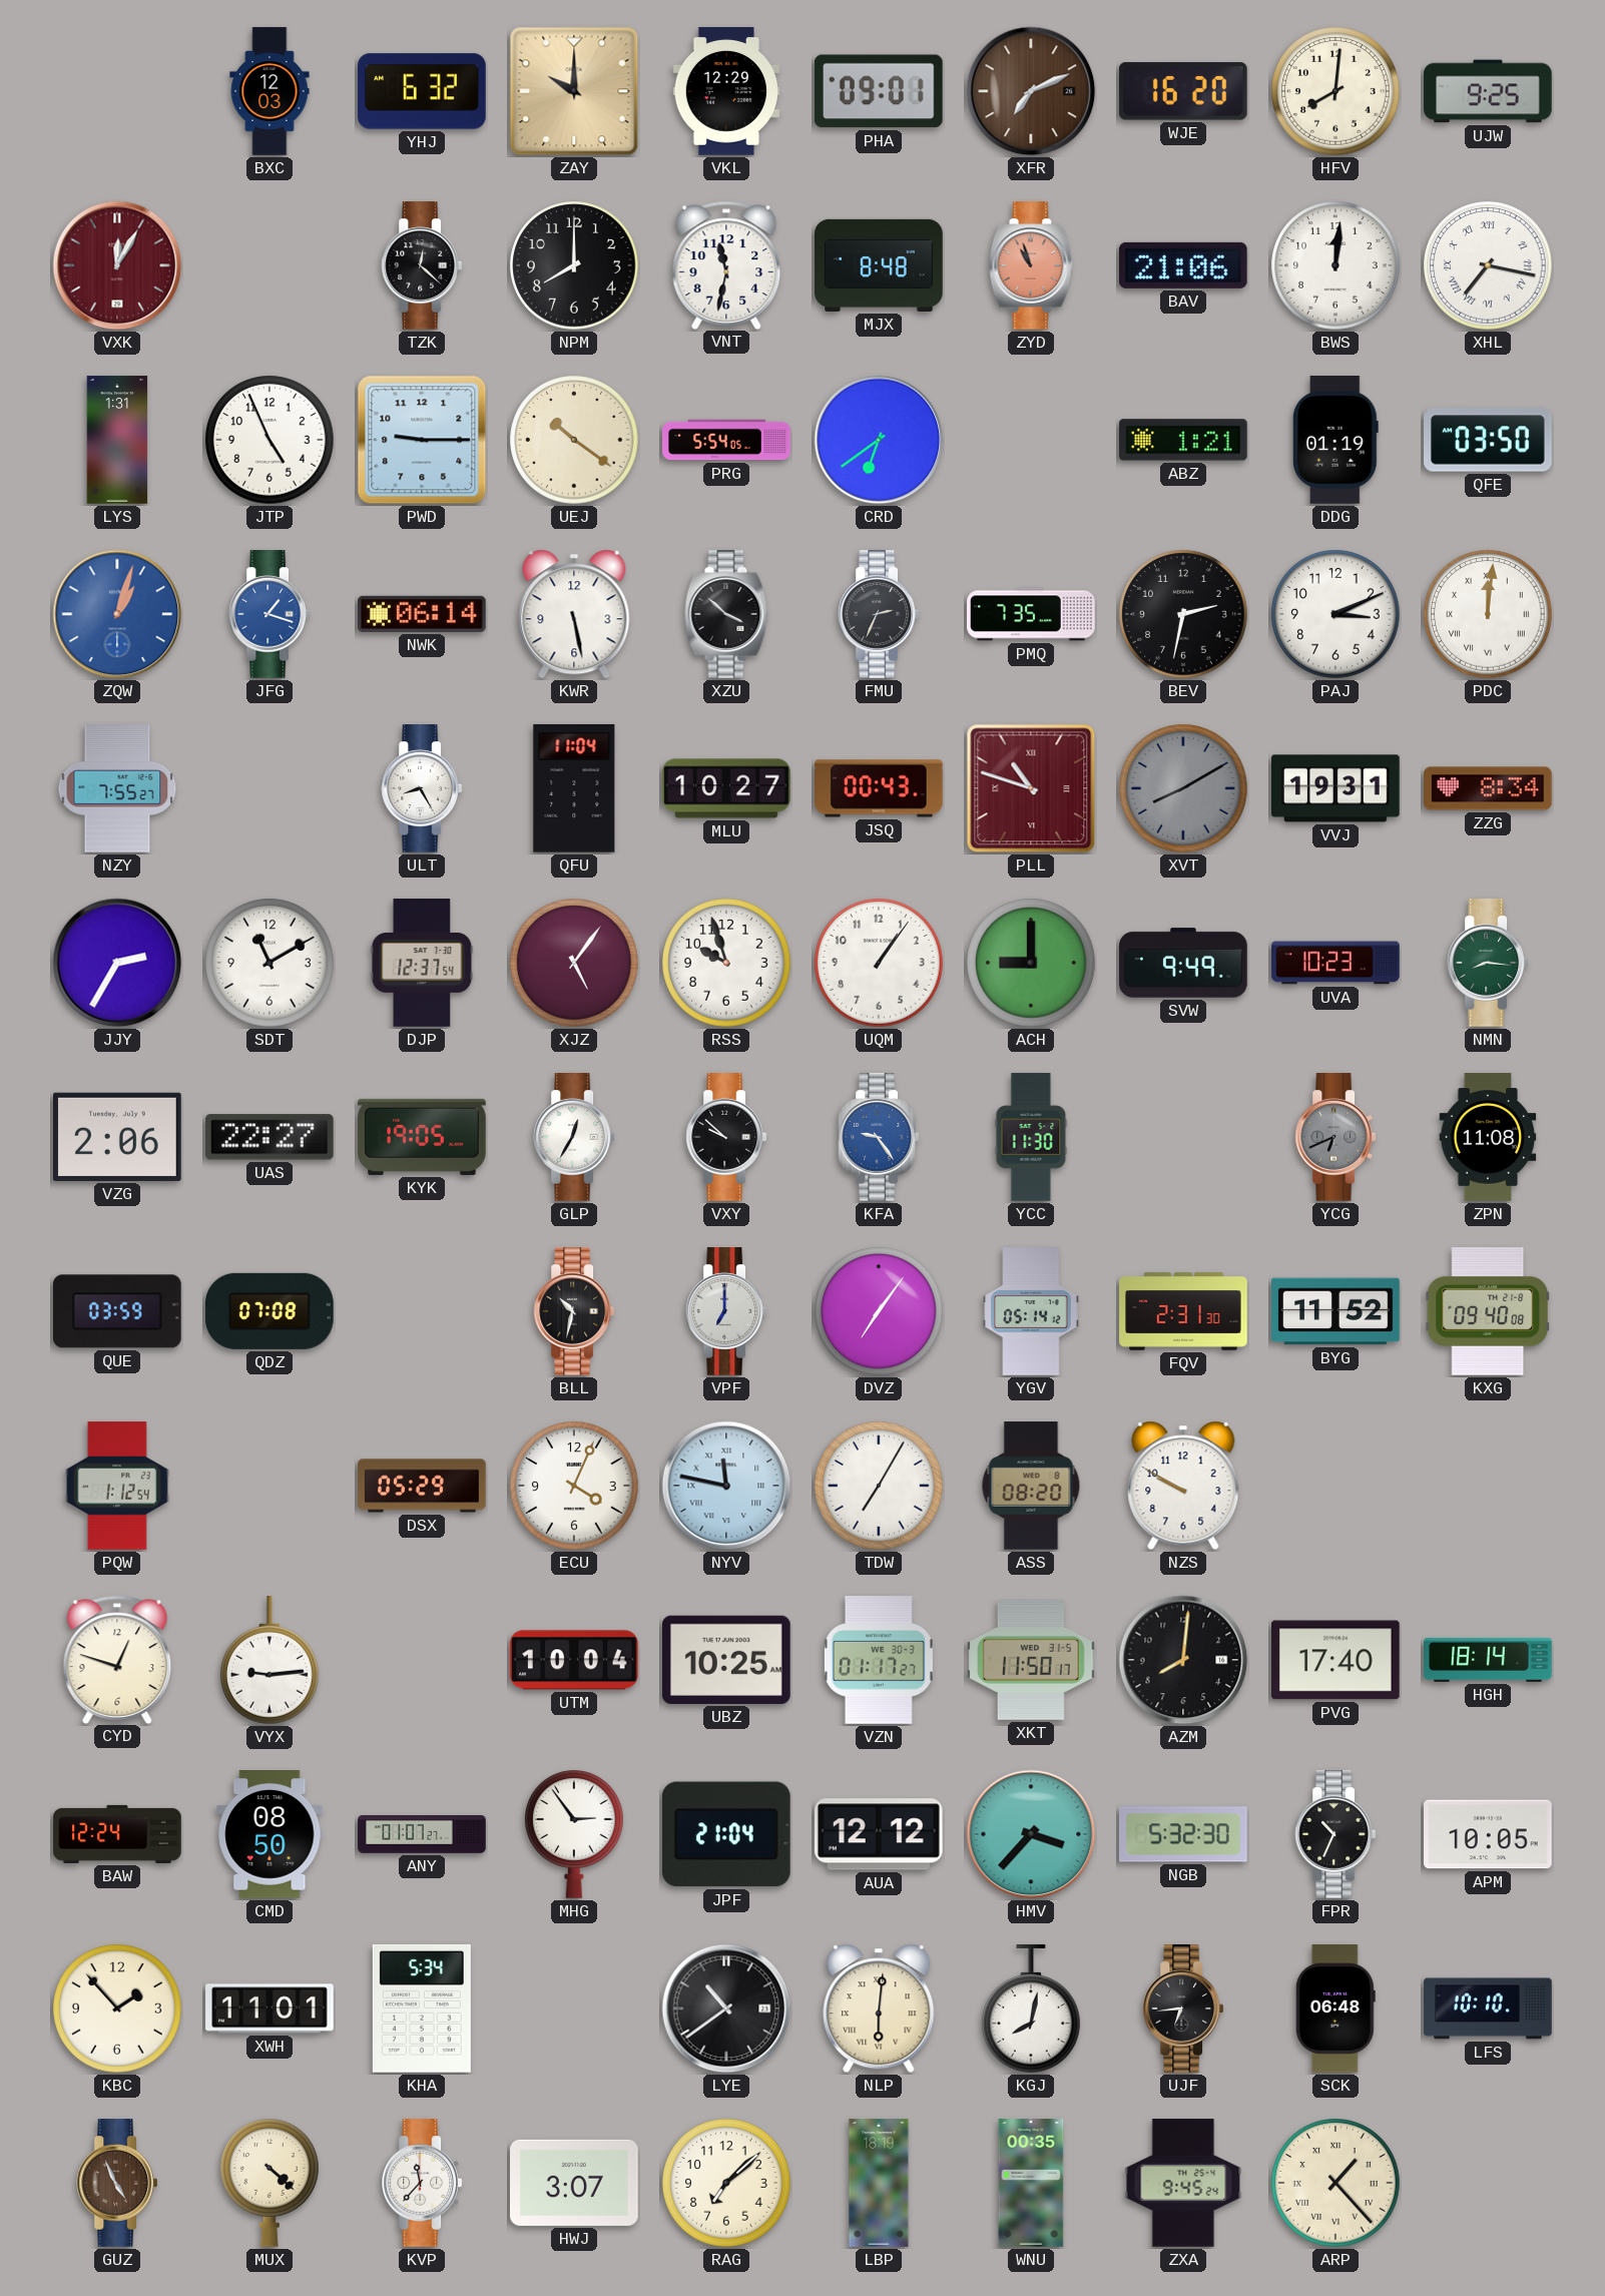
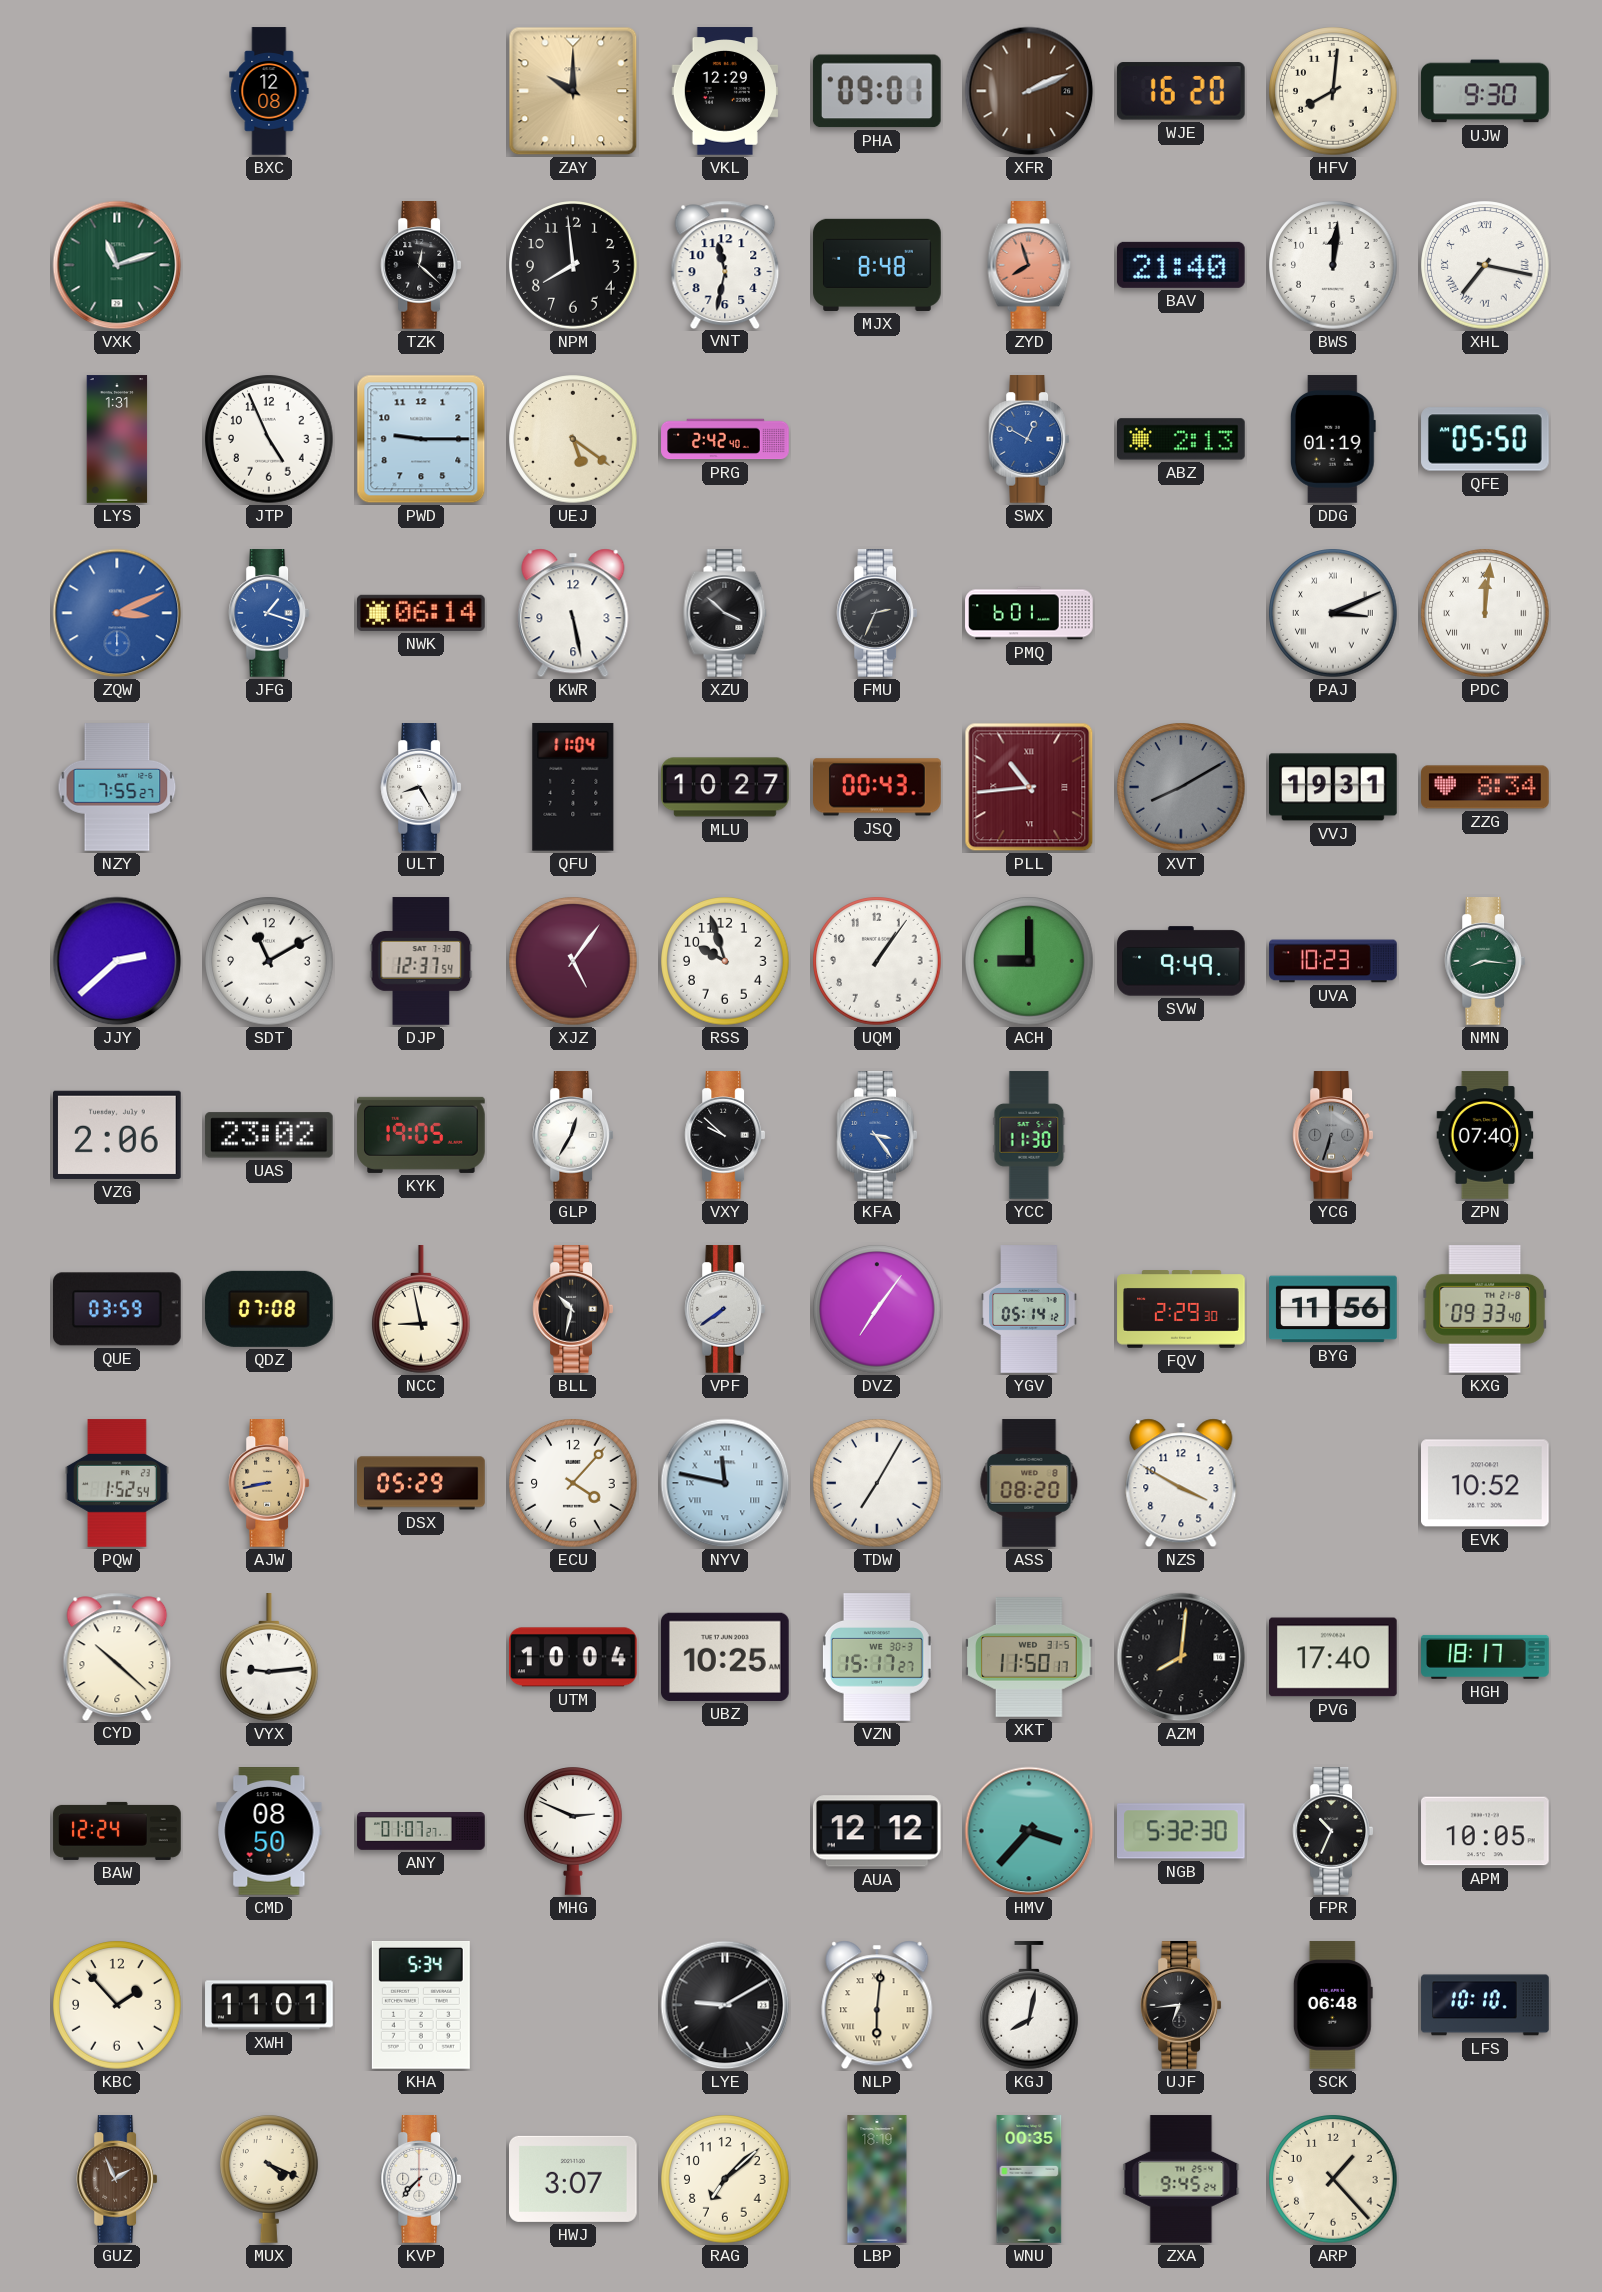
BXC: 12:03 -> 12:08
YHJ: 6:32 -> none
XFR: 7:11 -> 2:11
UJW: 9:25 -> 9:30
VXK: 12:05 -> 11:12
VXK dial: burgundy -> green
NPM: 8:00 -> 7:59
ZYD: 10:57 -> 7:57
BAV: 21:06 -> 21:40
UEJ: 10:21 -> 5:21
PRG: 5:54 -> 2:42
CRD: 6:39 -> none
SWX: none -> 12:50
ABZ: 1:21 -> 2:13
QFE: 03:50 -> 05:50
ZQW: 1:03 -> 3:11
PMQ: 7:35 -> 6:01
BEV: 2:32 -> none
PAJ numerals: Arabic -> Roman
PLL: 10:48 -> 10:44
JJY: 2:35 -> 2:38
UAS: 22:27 -> 23:02
KFA: 9:24 -> 3:24
YCG: 6:41 -> 6:33
ZPN: 11:08 -> 07:40
NCC: none -> 8:58
VPF: 7:00 -> 7:39
FQV: 2:31 -> 2:29
BYG: 11:52 -> 11:56
KXG: 09:40 -> 09:33
PQW: 1:12 -> 1:52
AJW: none -> 8:43
ECU: 4:04 -> 4:07
NZS: 9:50 -> 3:50
EVK: none -> 10:52
CYD: 12:48 -> 10:22
VZN: 01:17 -> 15:17
HGH: 18:14 -> 18:17
MHG: 2:54 -> 2:49
JPF: 21:04 -> none
LYE: 10:39 -> 9:10
GUZ: 4:56 -> 1:56
MUX: 4:22 -> 4:19
KVP: 11:37 -> 7:37
ARP numerals: Roman -> Arabic
